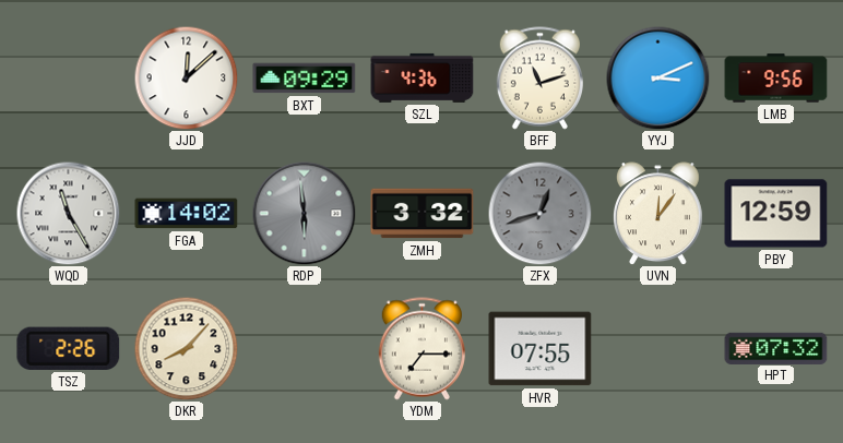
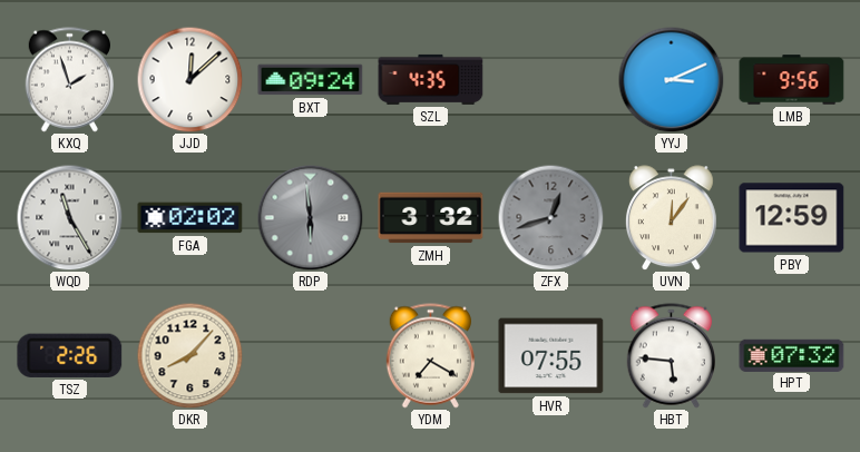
KXQ: none -> 1:57
BXT: 09:29 -> 09:24
SZL: 4:36 -> 4:35
BFF: 11:12 -> none
FGA: 14:02 -> 02:02
YDM: 7:15 -> 7:20
HBT: none -> 5:46
